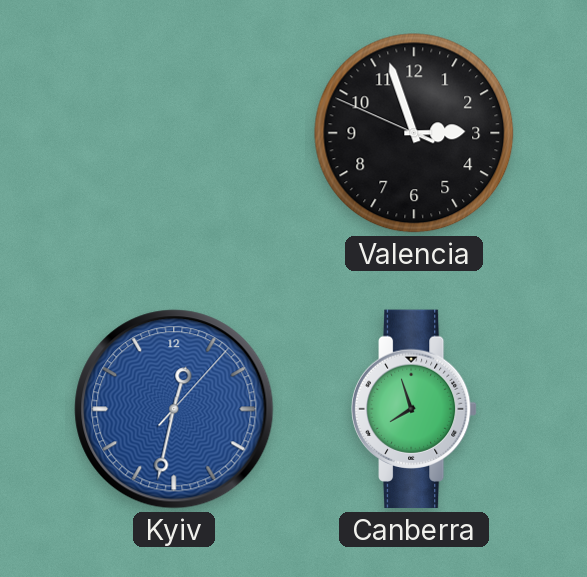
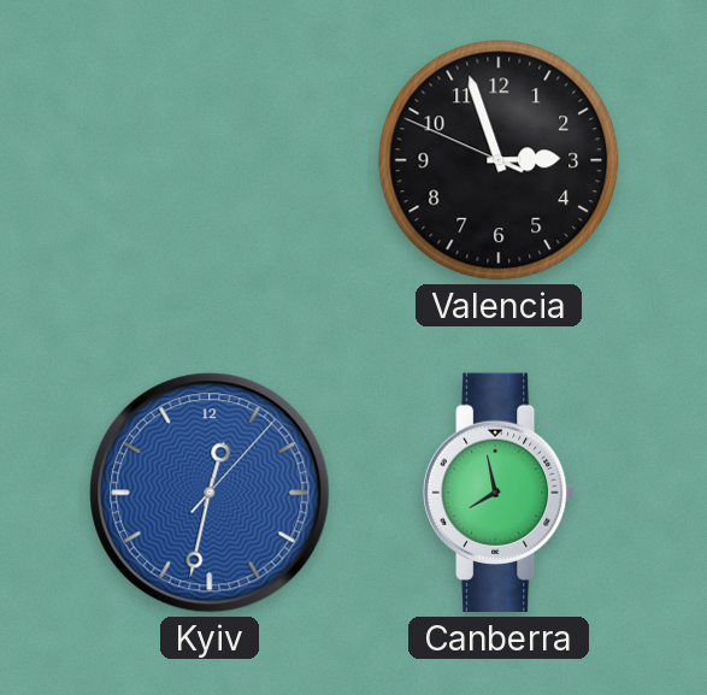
Canberra: 7:57 -> 7:58
